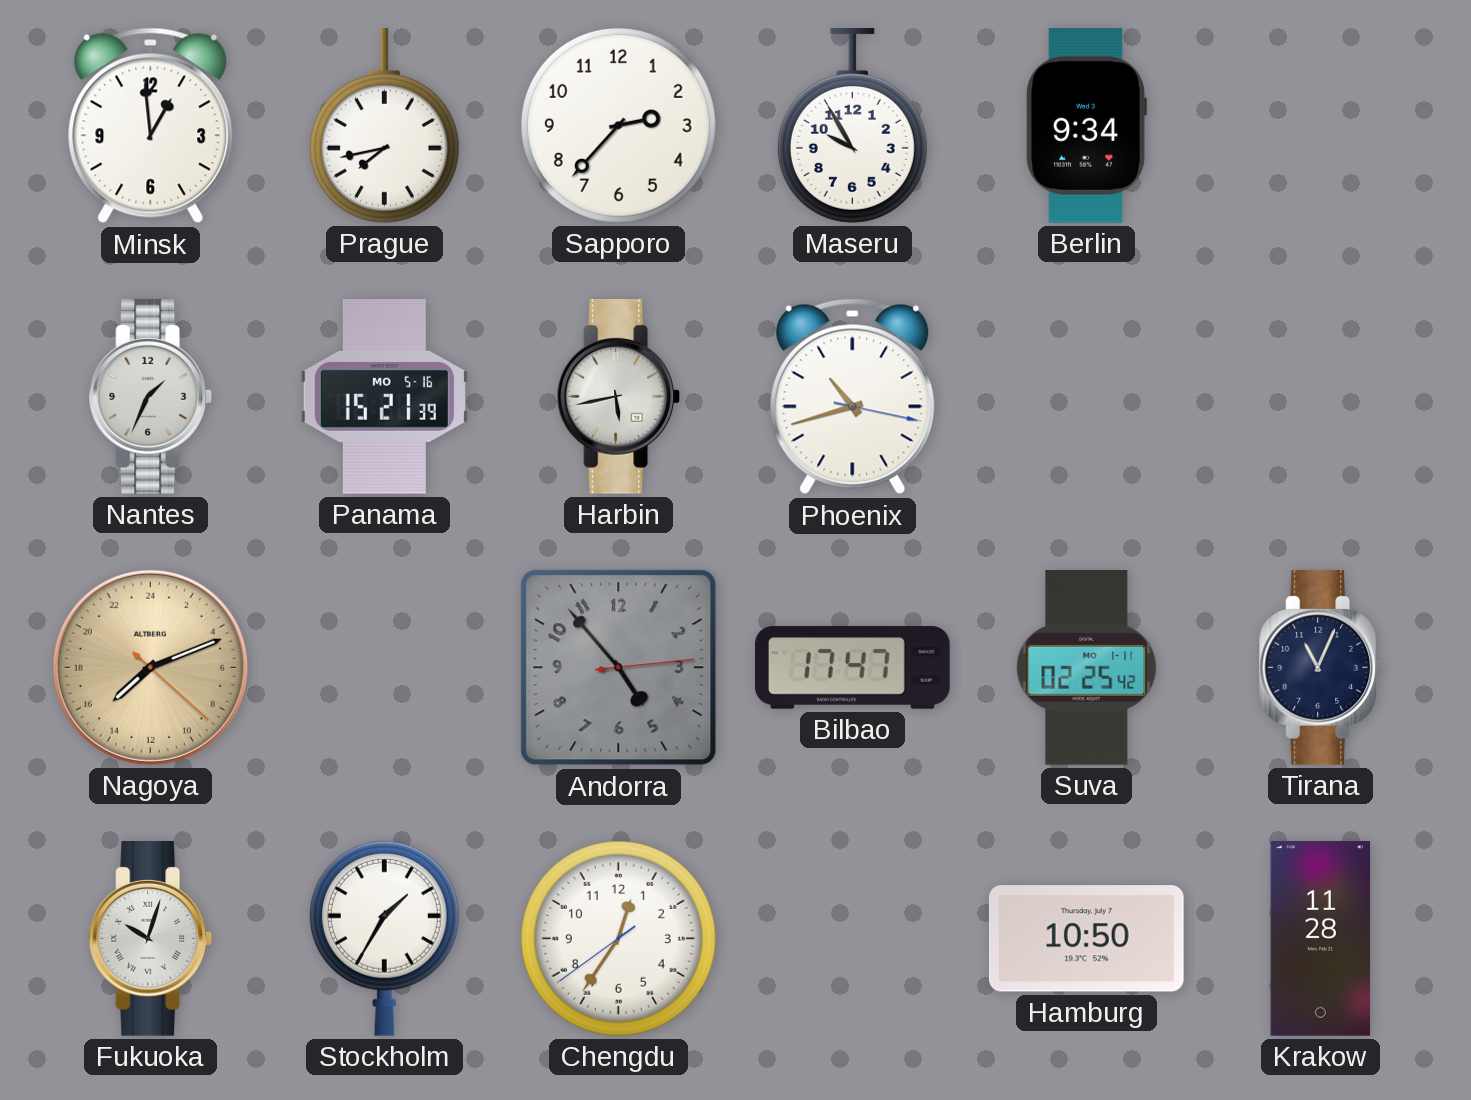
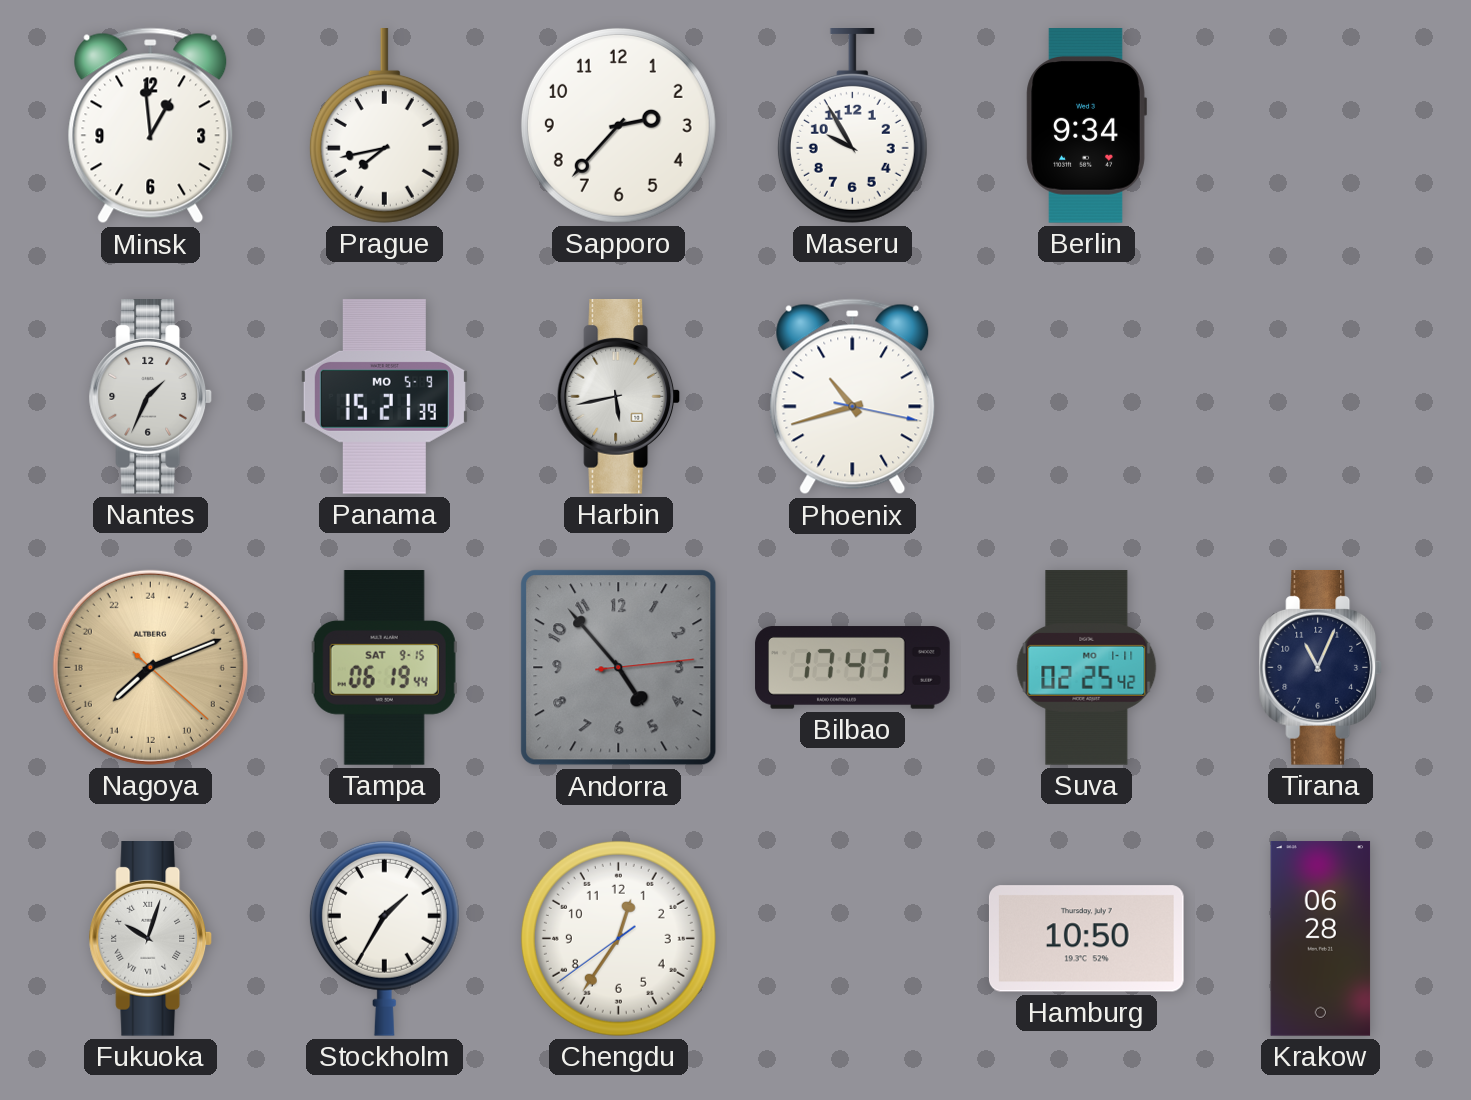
Panama date: MO 5-16 -> MO 5-9
Tampa: none -> 06:19
Krakow: 11:28 -> 06:28
